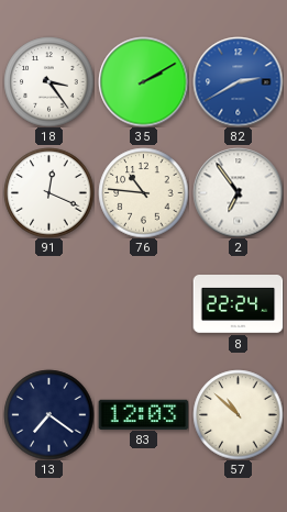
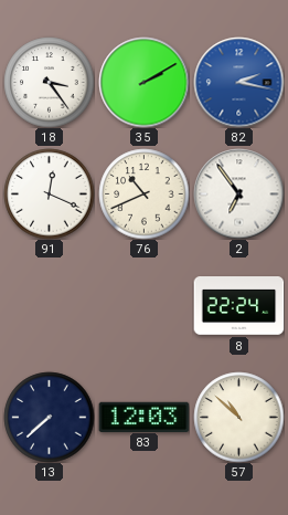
82: 2:40 -> 2:17
76: 10:46 -> 10:41
13: 7:21 -> 7:38
